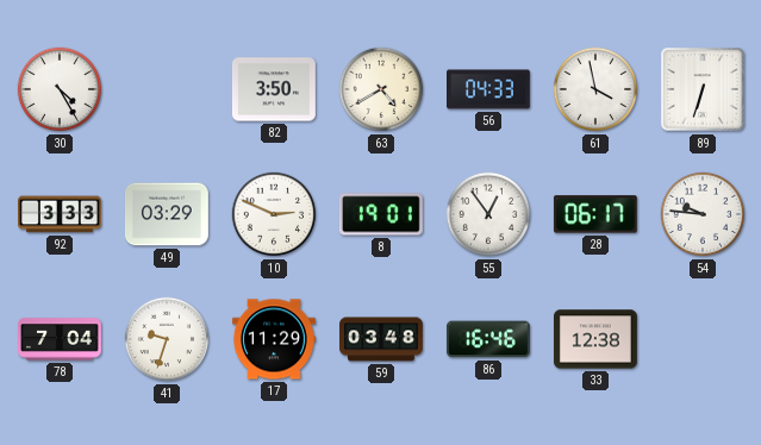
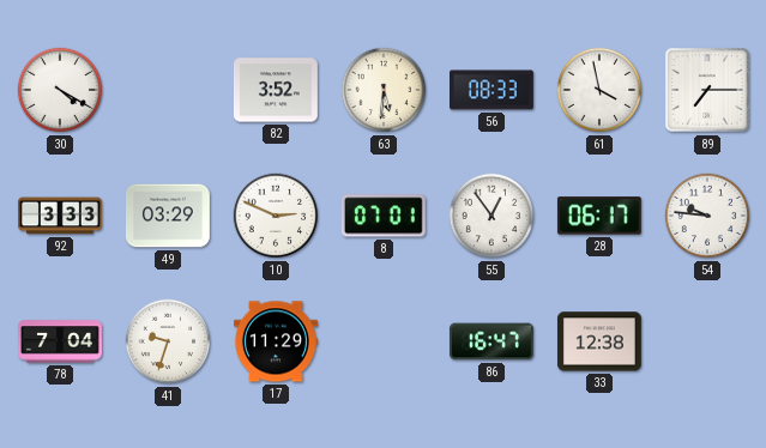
30: 4:25 -> 4:20
82: 3:50 -> 3:52
63: 4:40 -> 5:31
56: 04:33 -> 08:33
89: 6:33 -> 7:15
8: 19:01 -> 07:01
59: 03:48 -> none
86: 16:46 -> 16:47
